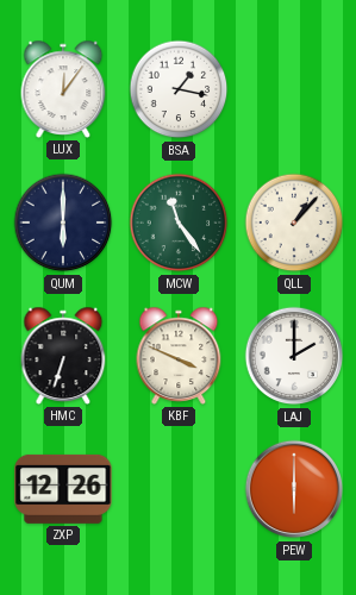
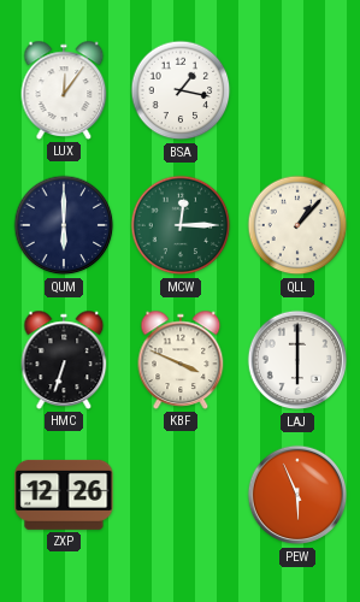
MCW: 11:24 -> 12:15
LAJ: 2:00 -> 6:00
PEW: 6:00 -> 5:56
